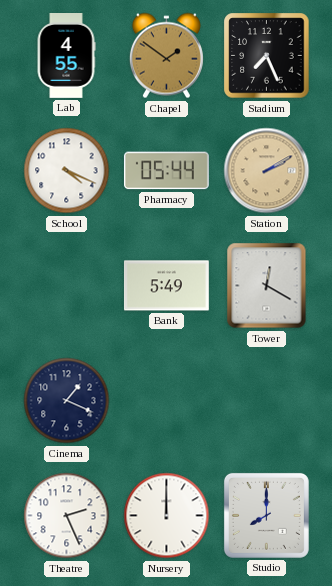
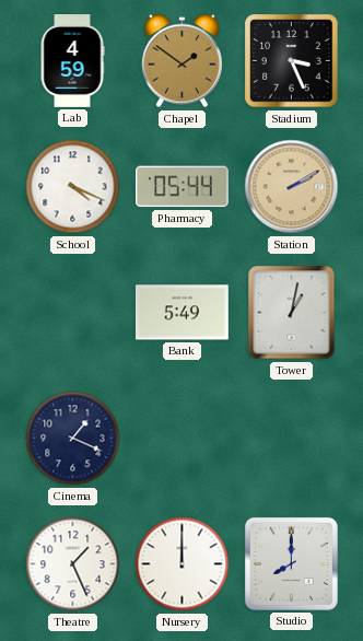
Lab: 4:55 -> 4:59
Stadium: 7:26 -> 3:26
Tower: 12:20 -> 1:02
Theatre: 2:26 -> 1:26
